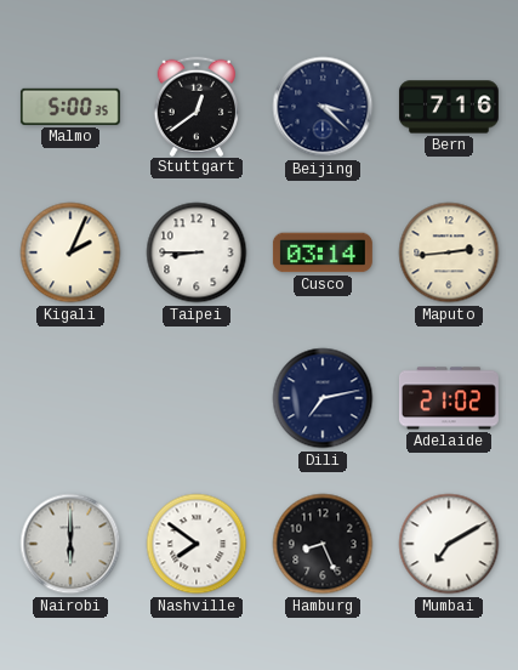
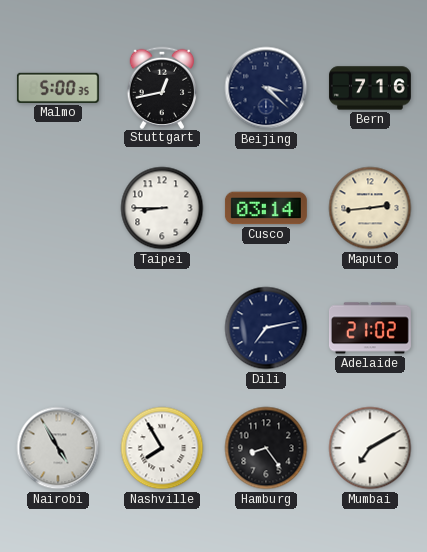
Stuttgart: 12:39 -> 12:43
Kigali: 2:04 -> none
Nairobi: 6:00 -> 4:55
Nashville: 7:51 -> 7:55
Hamburg: 8:26 -> 8:24
